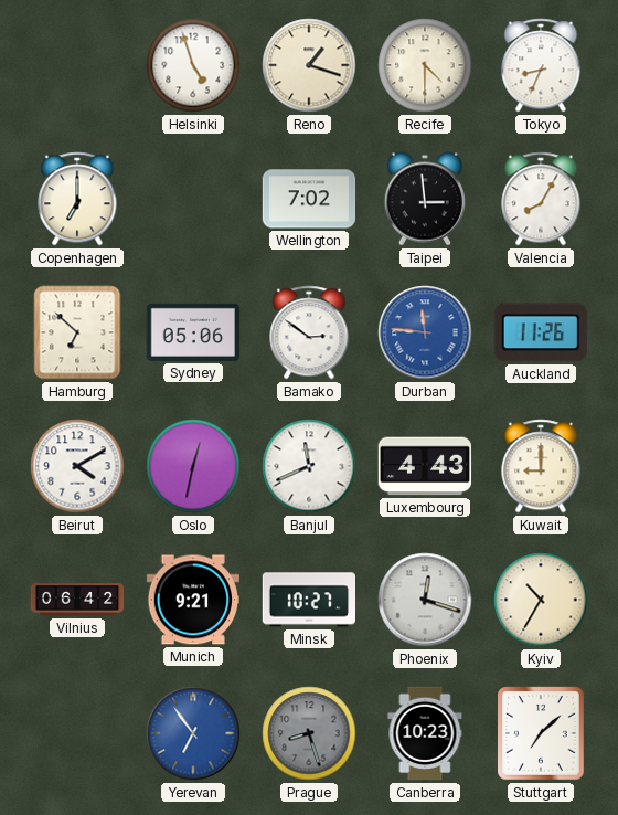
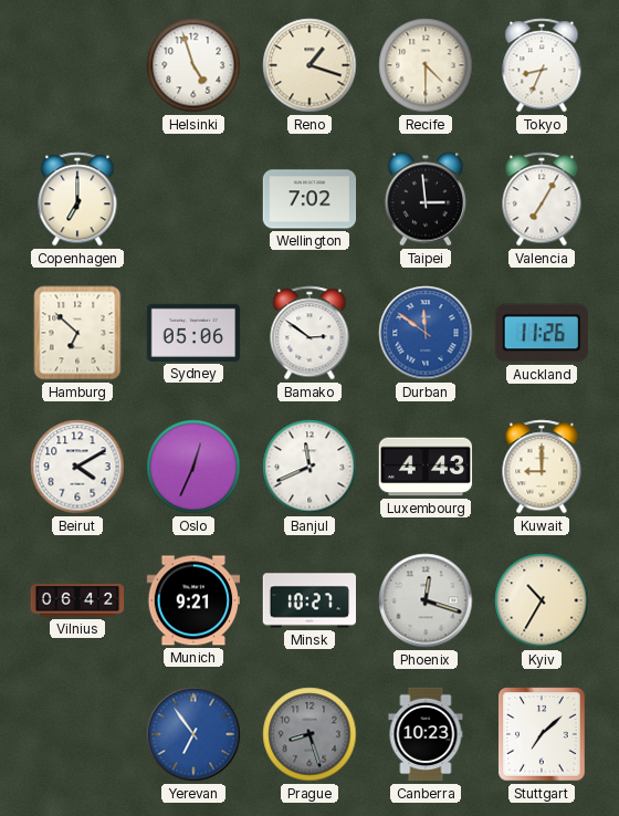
Valencia: 8:05 -> 7:05
Durban: 11:46 -> 11:51
Oslo: 12:32 -> 12:34
